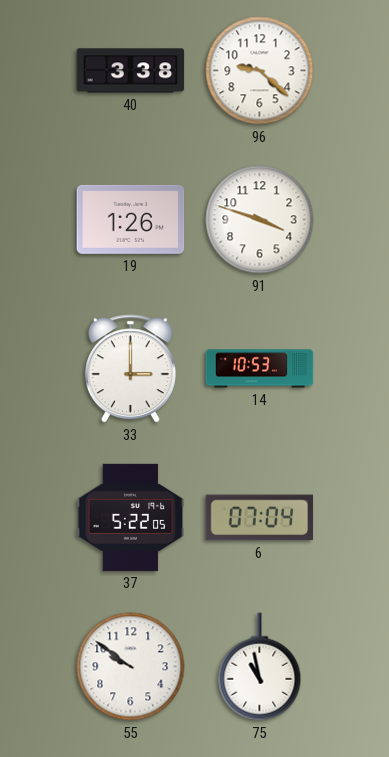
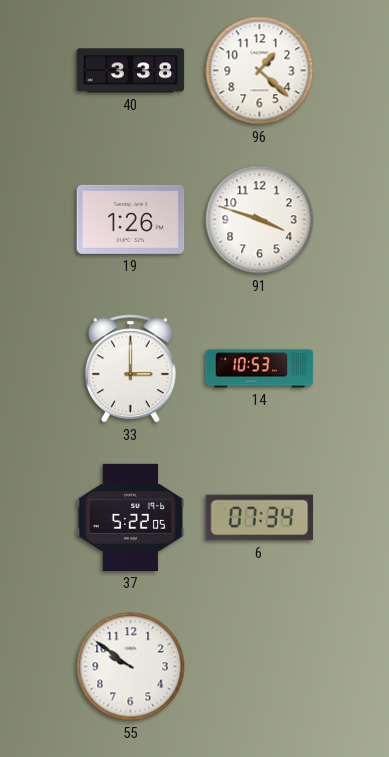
96: 9:22 -> 1:22
6: 07:04 -> 07:34
75: 10:58 -> none
